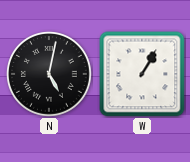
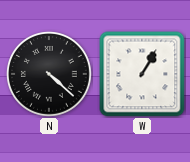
N: 5:02 -> 4:22
